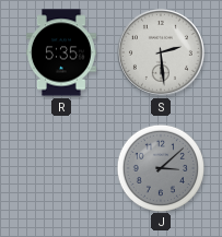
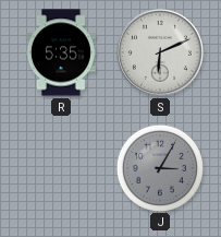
S: 2:29 -> 6:11
J: 3:08 -> 3:05
